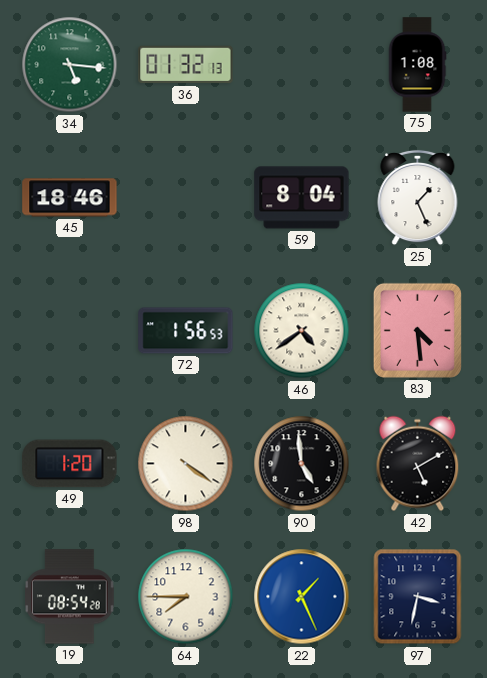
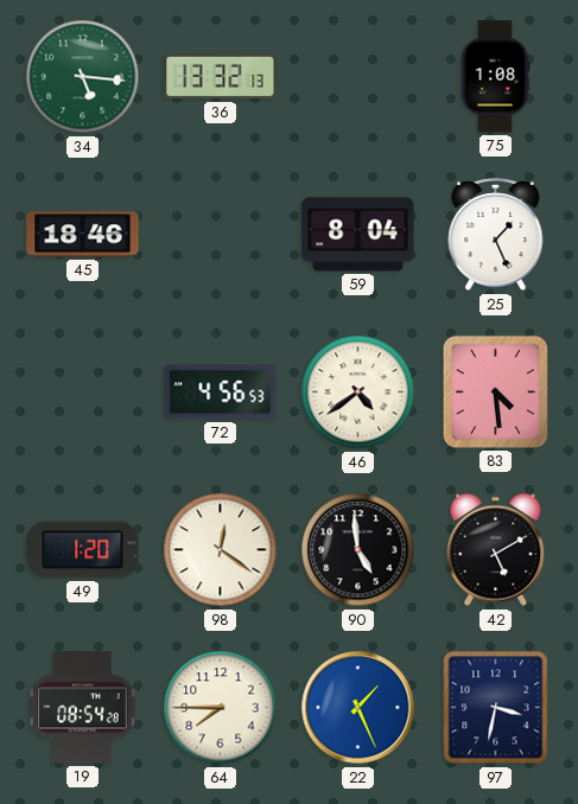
36: 01:32 -> 13:32
72: 1:56 -> 4:56
98: 4:21 -> 12:21
